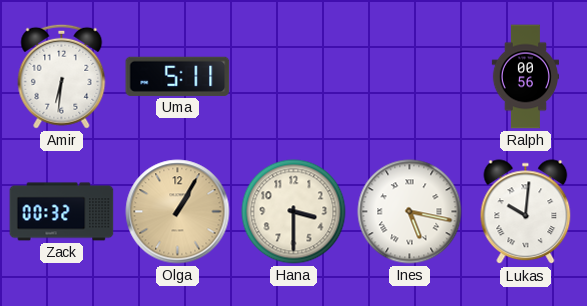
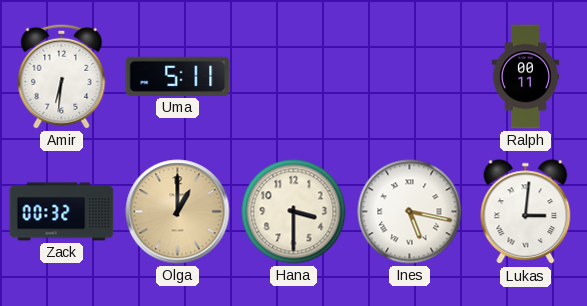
Ralph: 00:56 -> 00:11
Olga: 1:05 -> 1:00
Lukas: 10:01 -> 3:01
